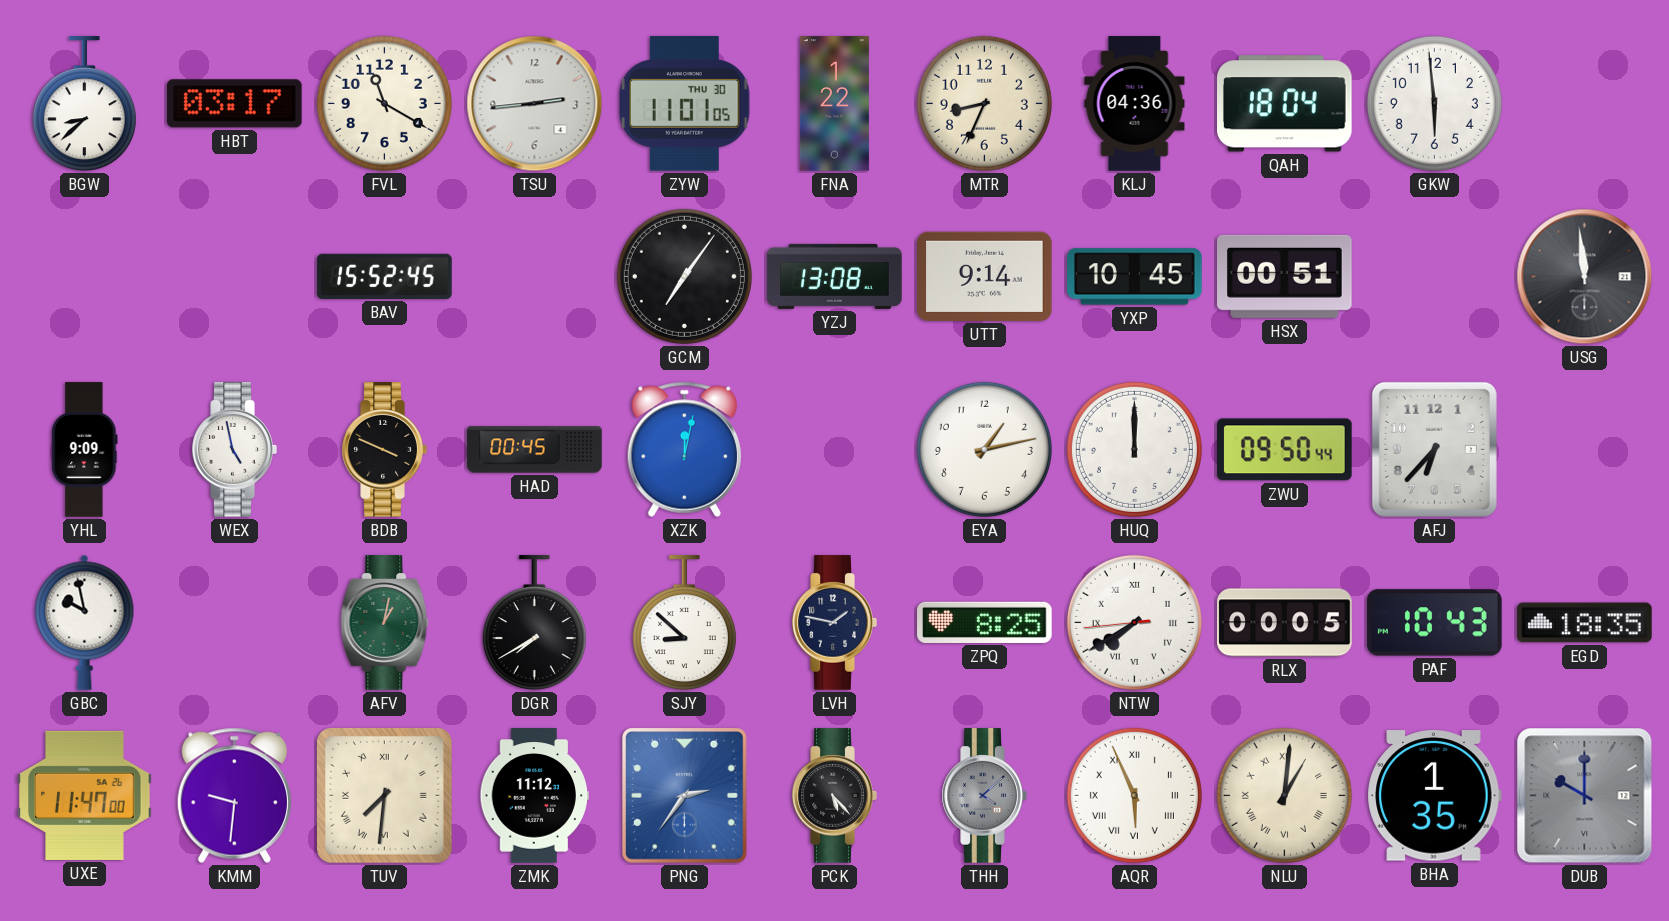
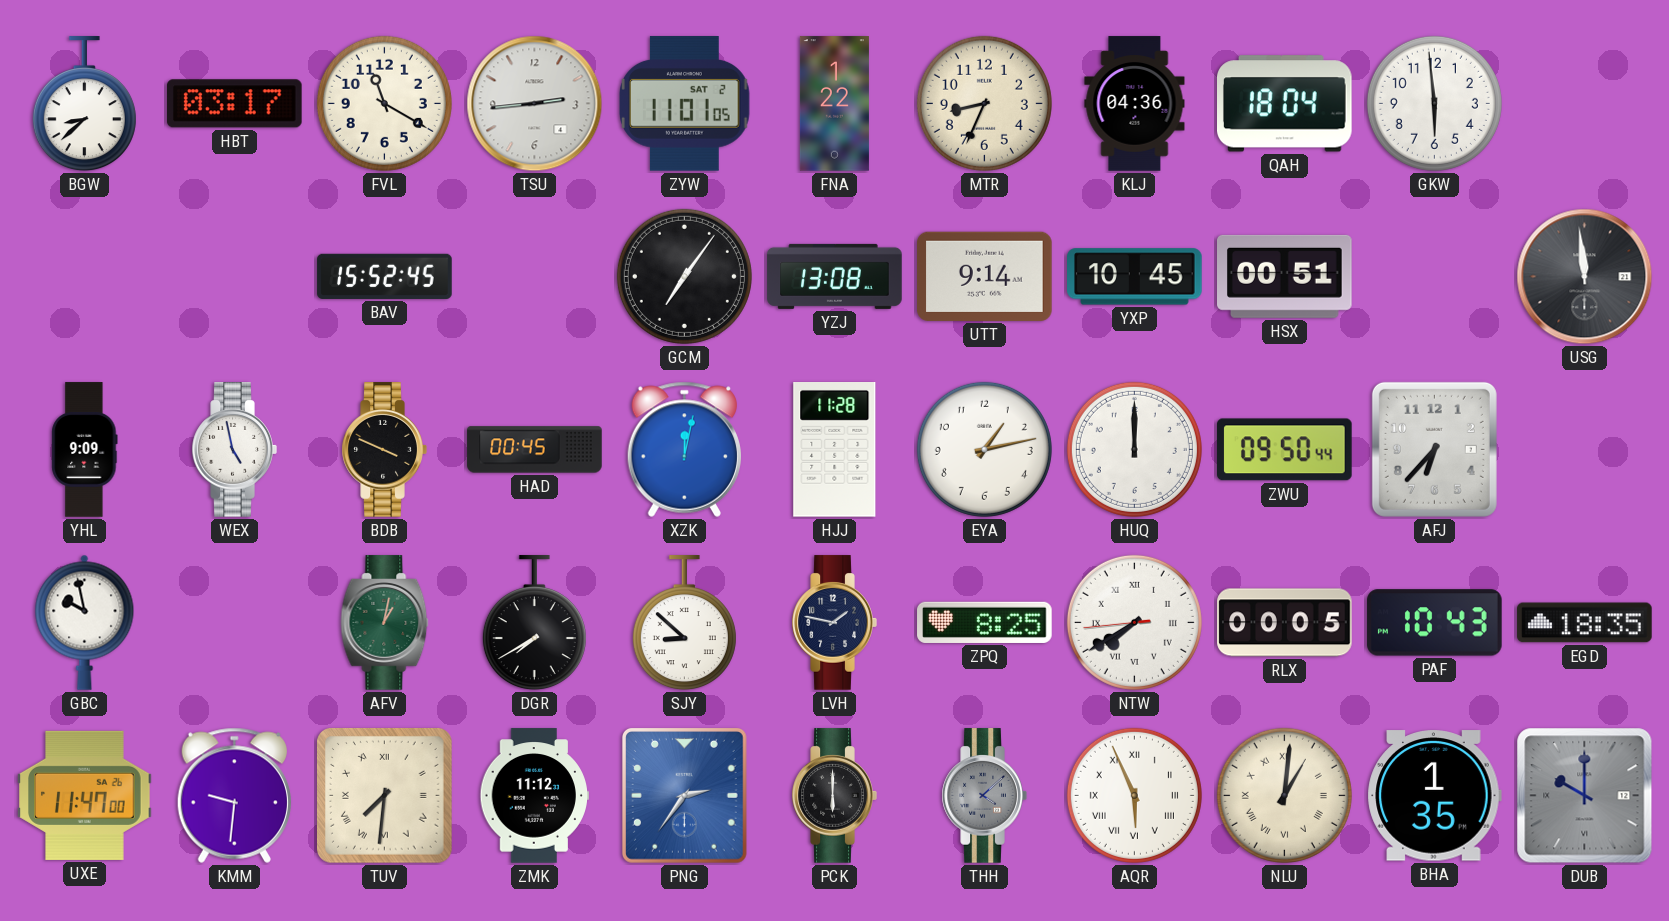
ZYW date: THU 30 -> SAT 2
HJJ: none -> 11:28
PCK: 5:23 -> 6:00
